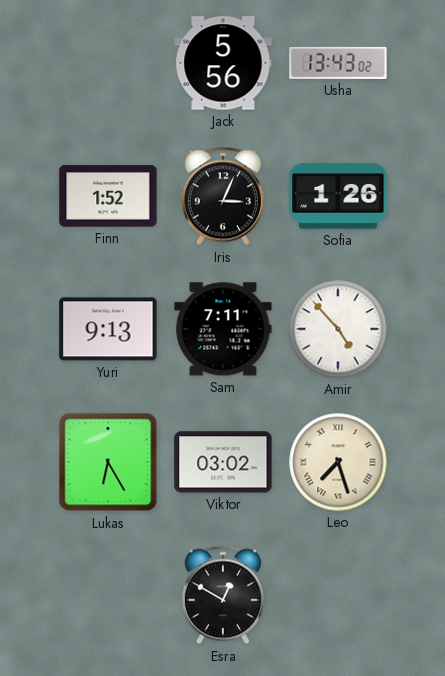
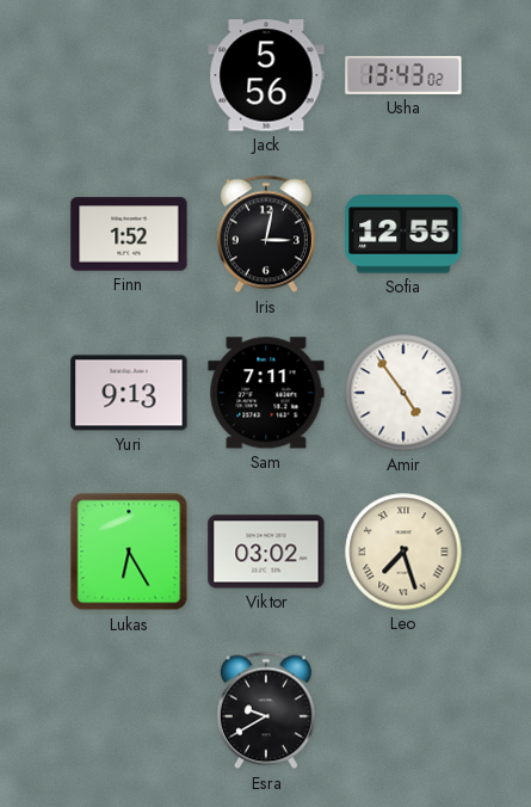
Iris: 3:04 -> 3:02
Sofia: 1:26 -> 12:55
Amir: 4:53 -> 4:54
Esra: 12:50 -> 9:40
